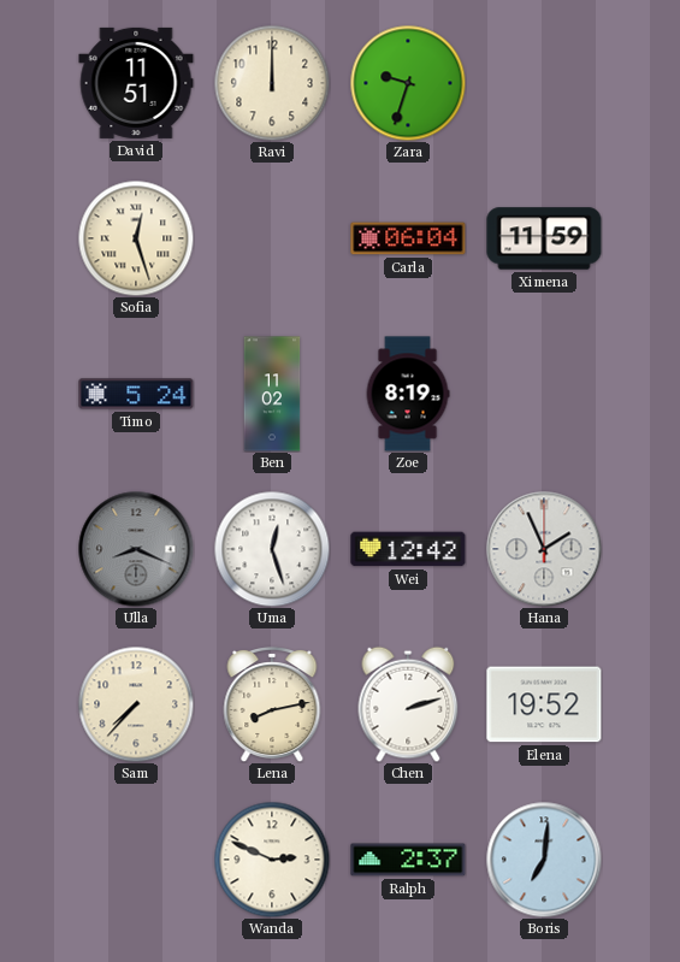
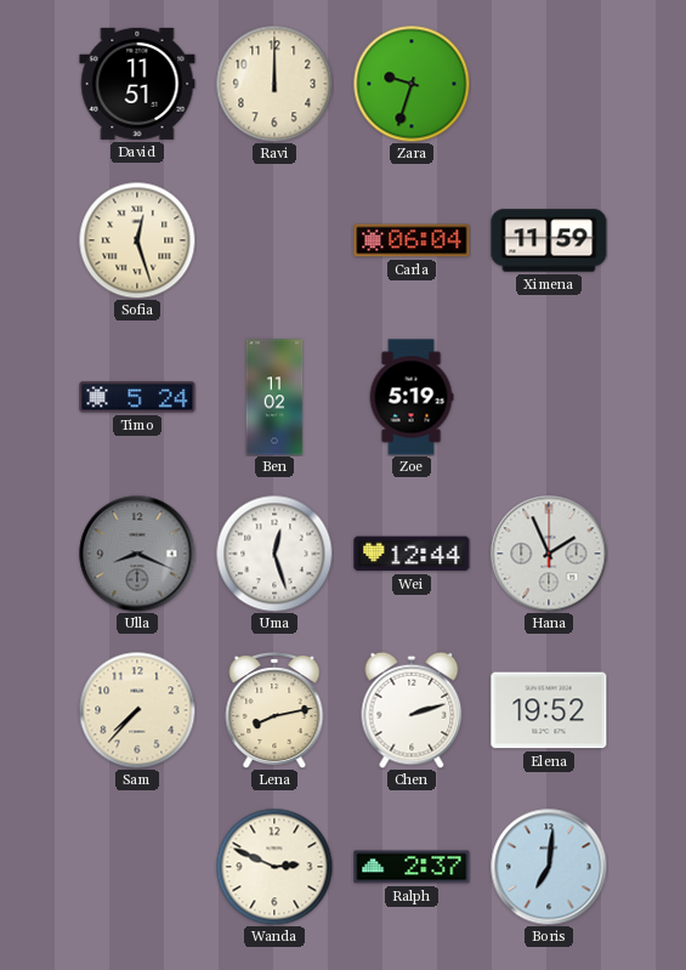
Zoe: 8:19 -> 5:19
Wei: 12:42 -> 12:44
